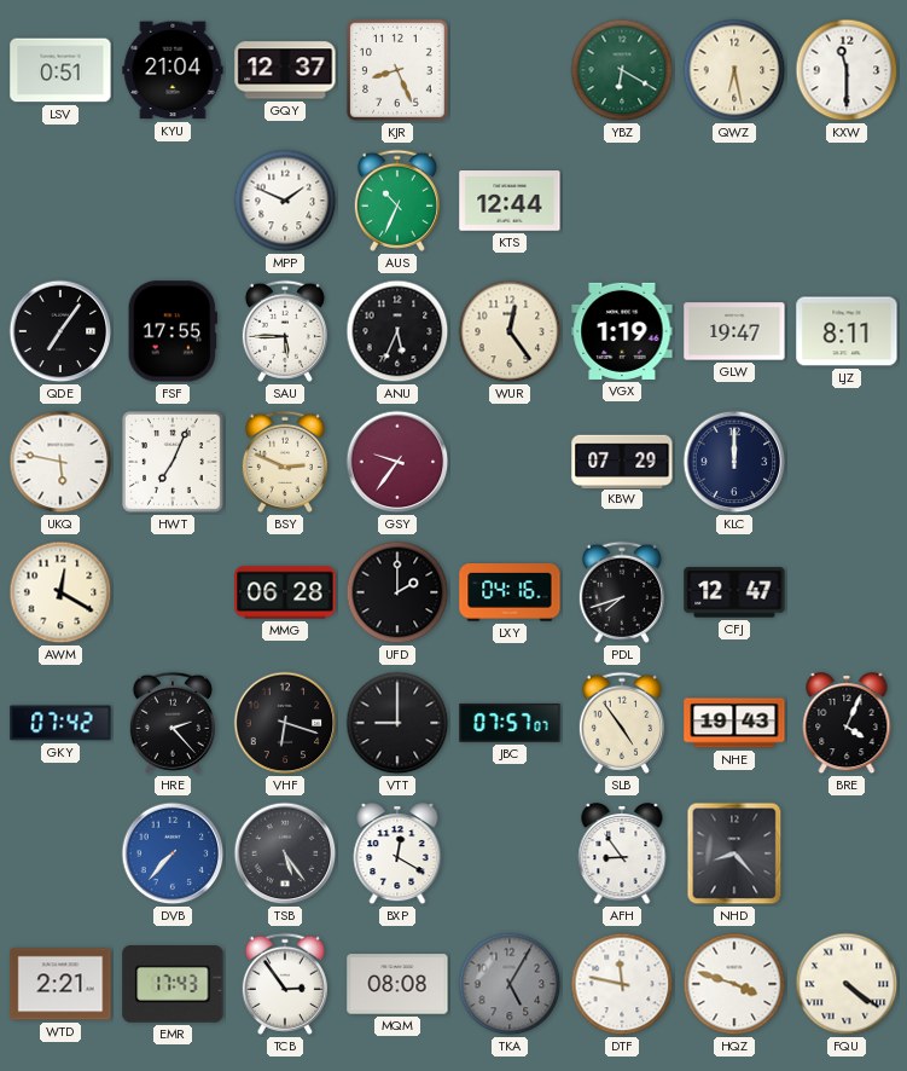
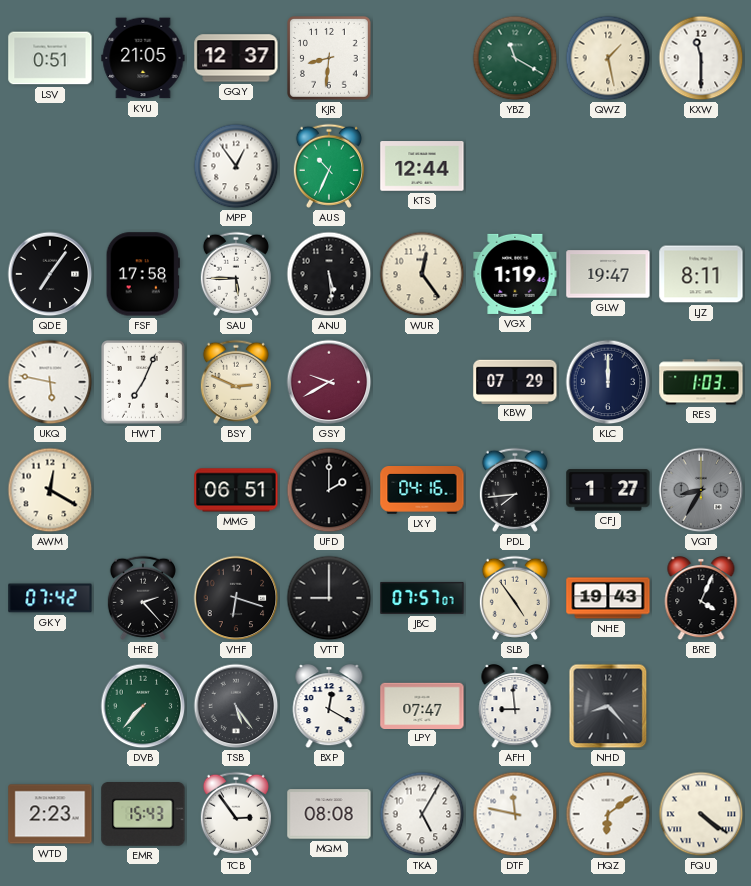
KYU: 21:04 -> 21:05
KJR: 8:26 -> 8:31
YBZ: 6:20 -> 11:20
QWZ: 6:28 -> 1:28
MPP: 1:49 -> 12:54
FSF: 17:55 -> 17:58
ANU: 5:34 -> 5:29
GSY: 9:36 -> 9:40
RES: none -> 1:03
MMG: 06:28 -> 06:51
PDL: 7:42 -> 7:44
CFJ: 12:47 -> 1:27
VQT: none -> 8:35
DVB dial: blue -> green
LPY: none -> 07:47
AFH: 8:54 -> 8:59
WTD: 2:21 -> 2:23
EMR: 17:43 -> 15:43
TKA dial: grey -> white
HQZ: 3:48 -> 6:09
